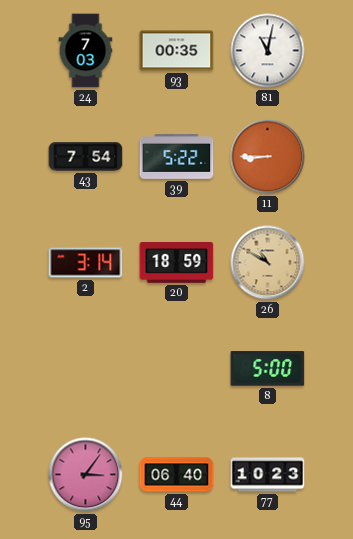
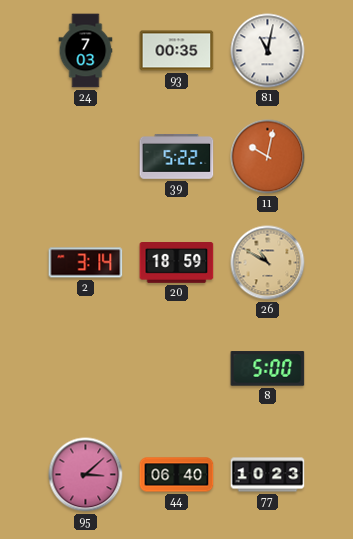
43: 7:54 -> none
11: 8:45 -> 10:02
95: 3:06 -> 3:08
